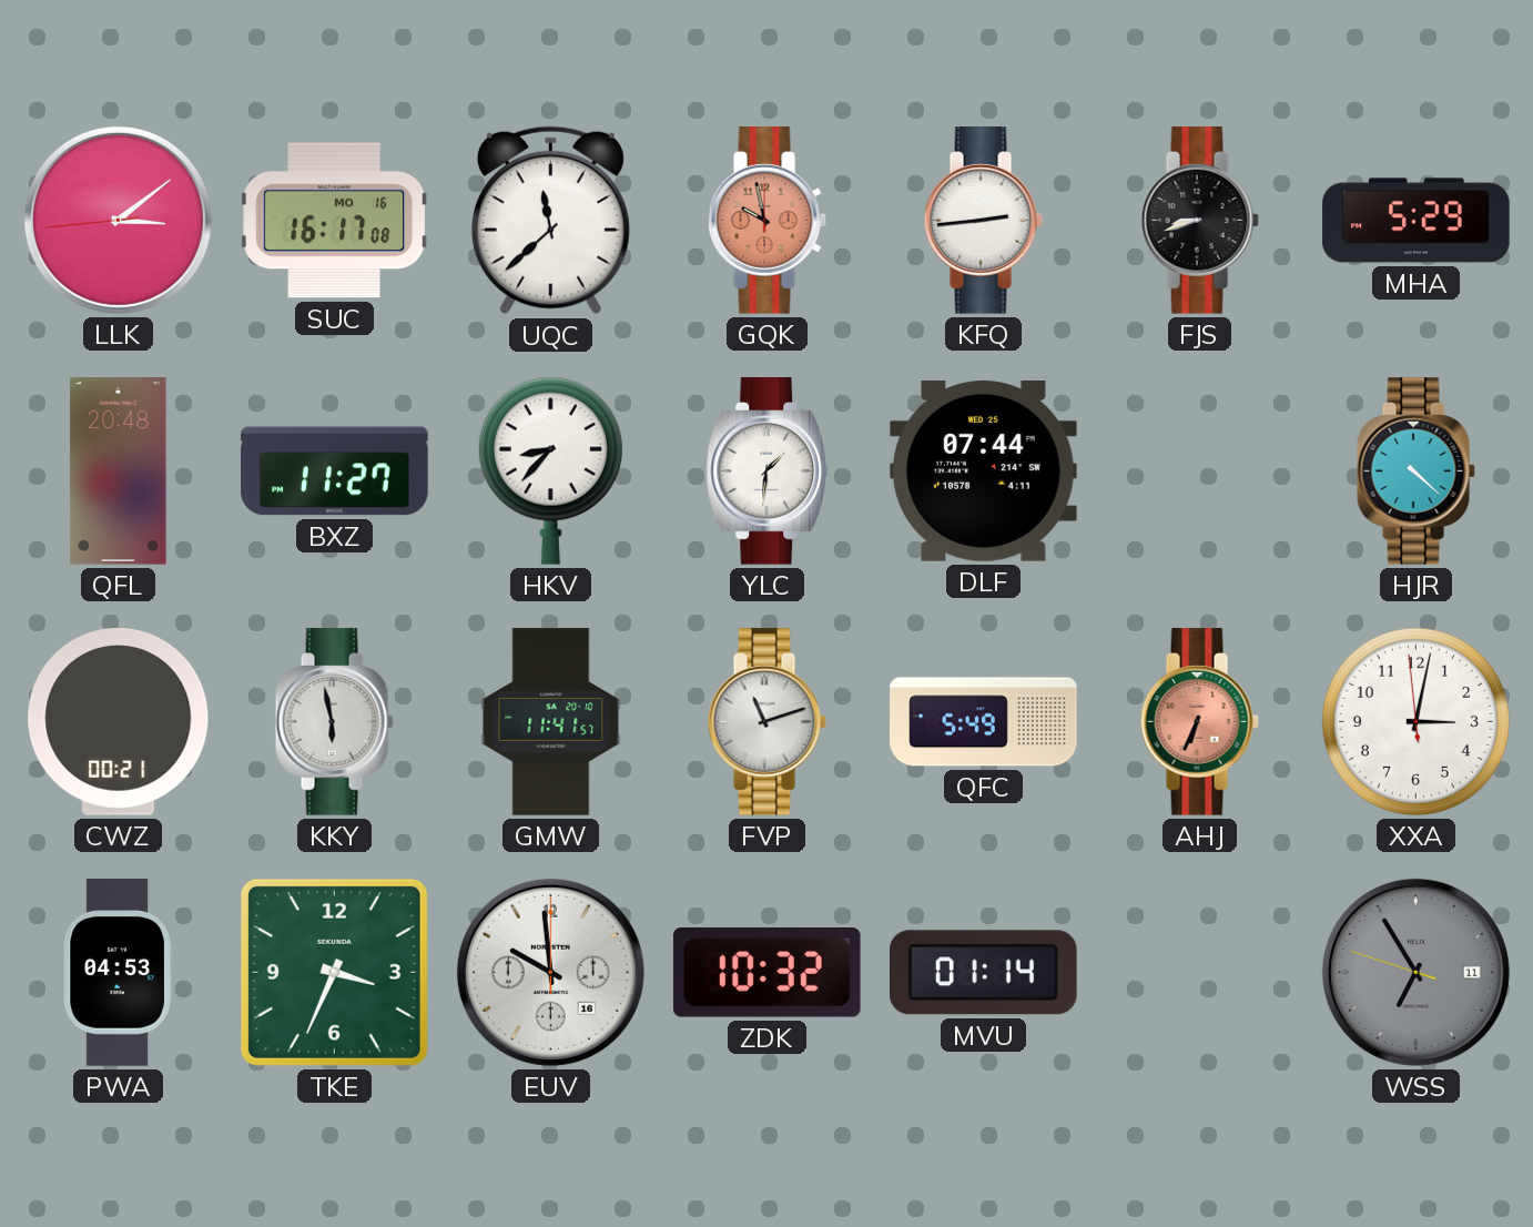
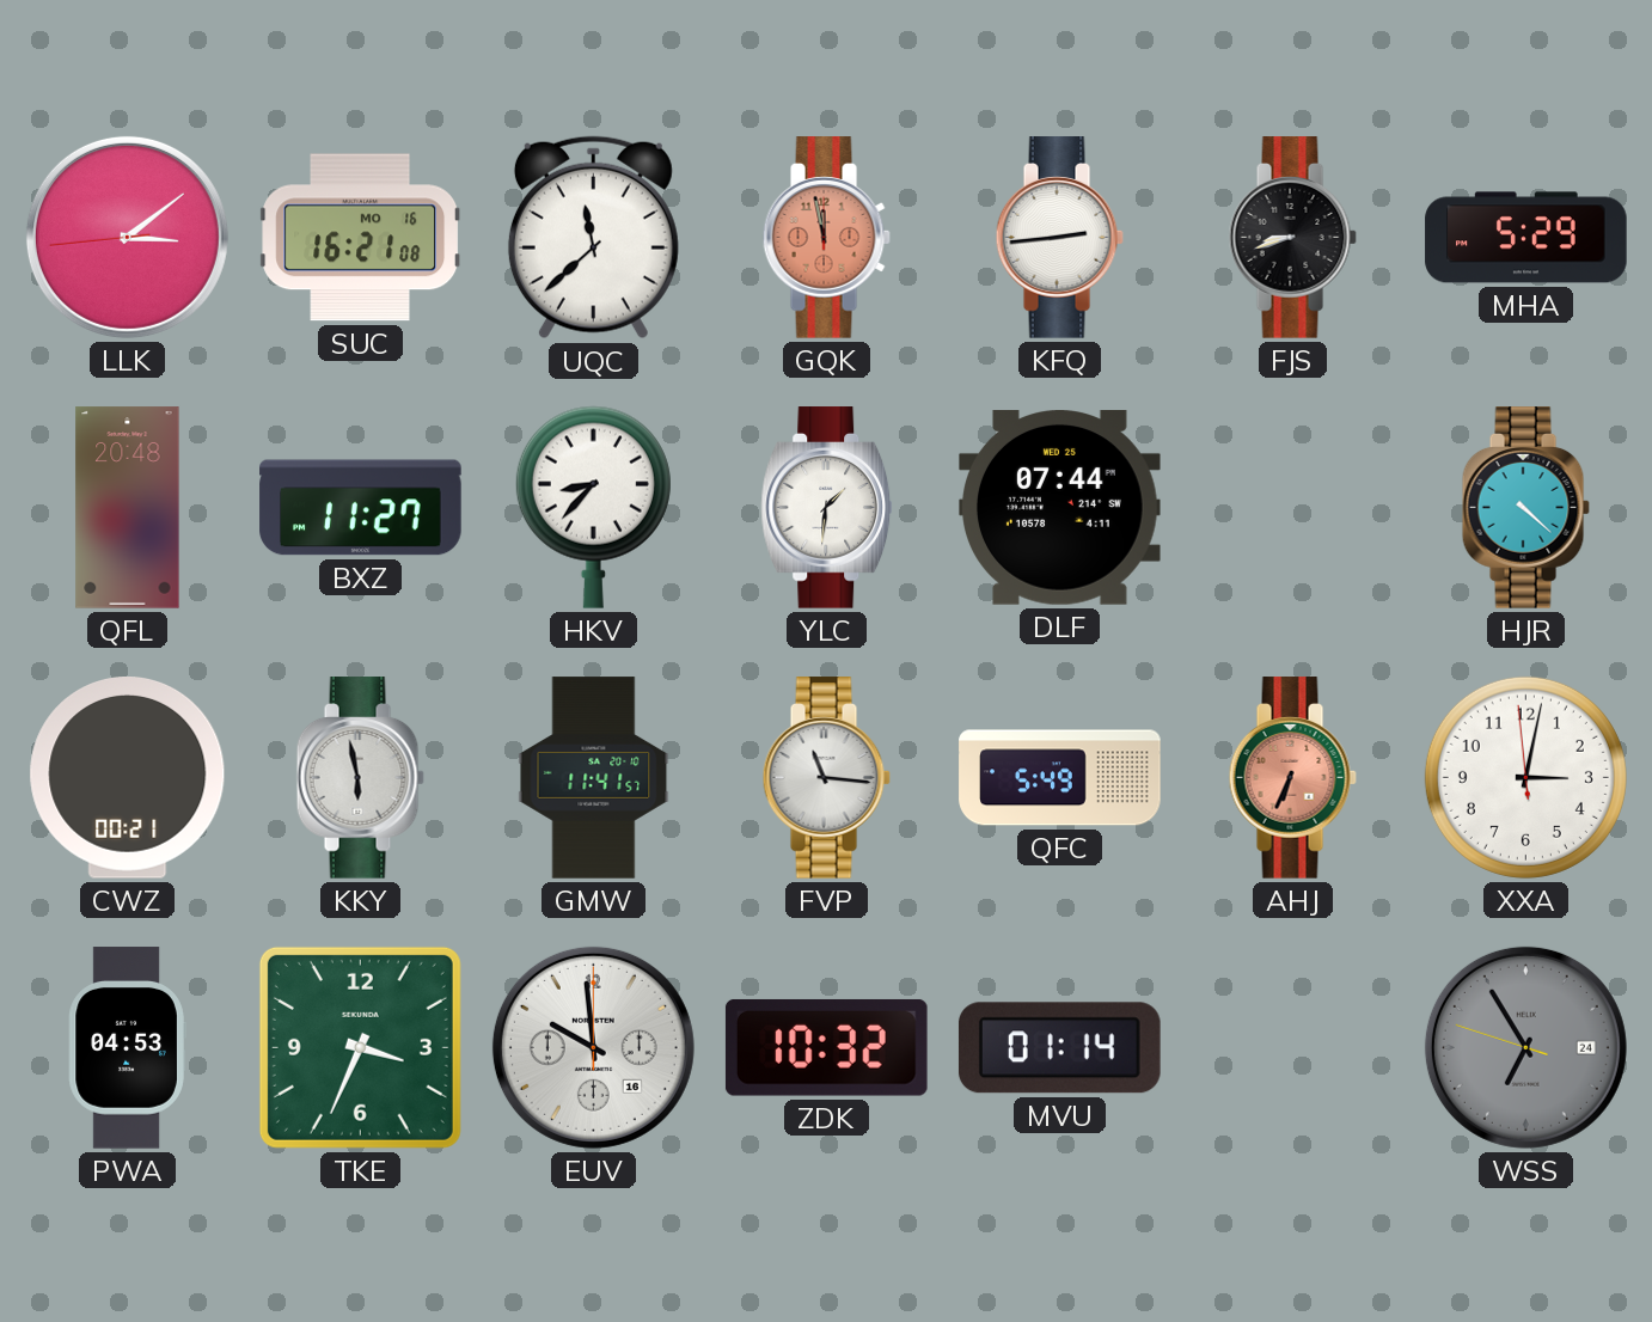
SUC: 16:17 -> 16:21
GQK: 9:58 -> 11:58
FVP: 11:12 -> 11:16
WSS date: 11 -> 24
